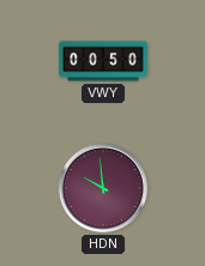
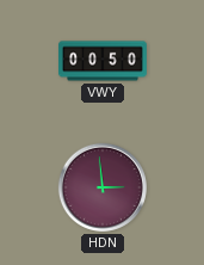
HDN: 9:59 -> 2:59
